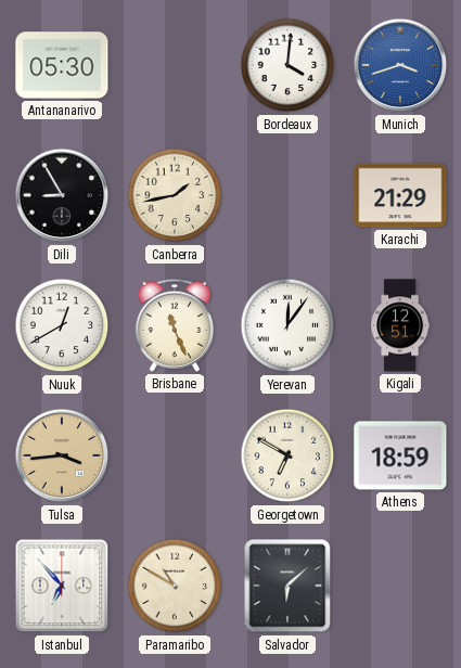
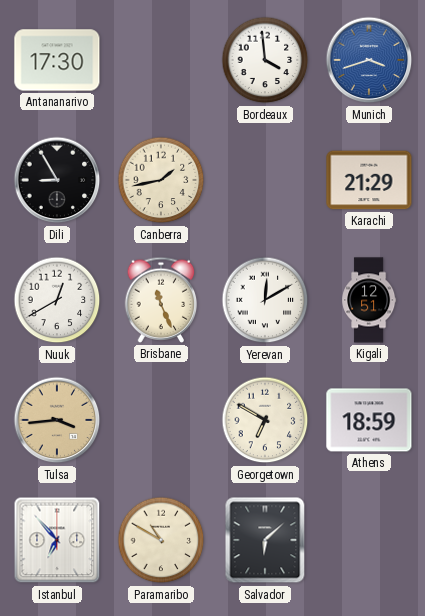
Antananarivo: 05:30 -> 17:30
Bordeaux: 4:01 -> 3:59
Yerevan: 12:06 -> 12:10
